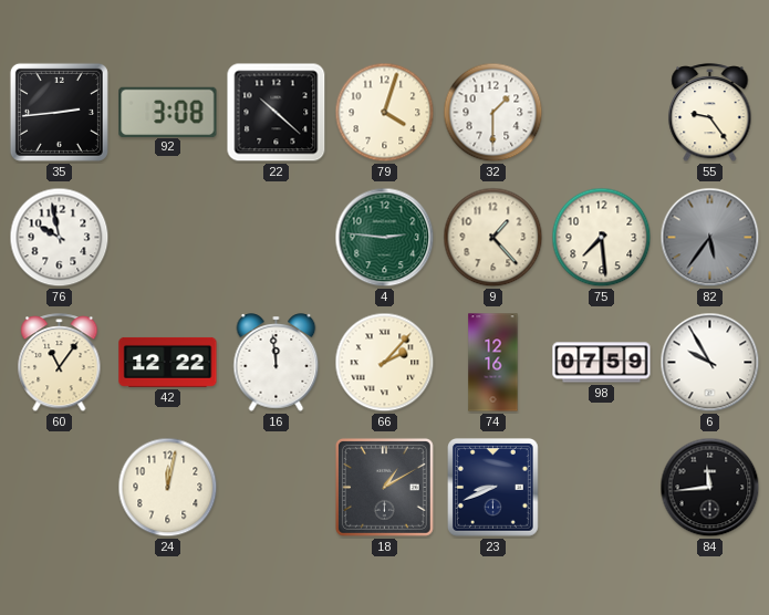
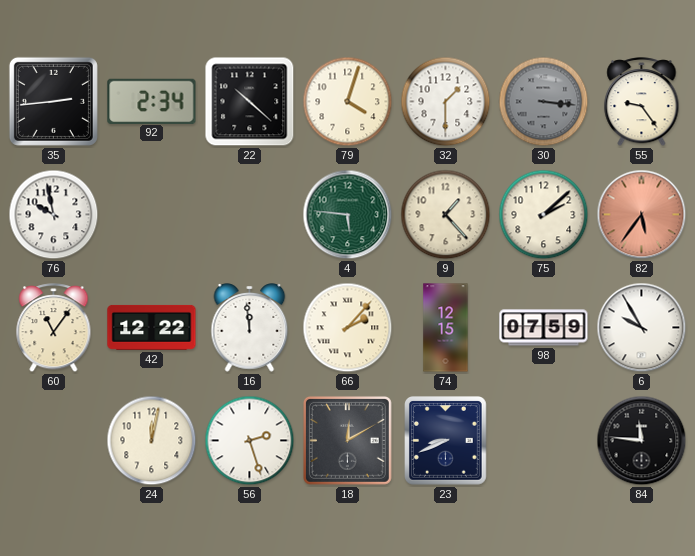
92: 3:08 -> 2:34
30: none -> 3:16
4: 2:46 -> 5:46
75: 7:29 -> 2:08
82 dial: grey -> salmon
74: 12:16 -> 12:15
56: none -> 2:27
18: 1:10 -> 12:10
84: 11:44 -> 11:46
